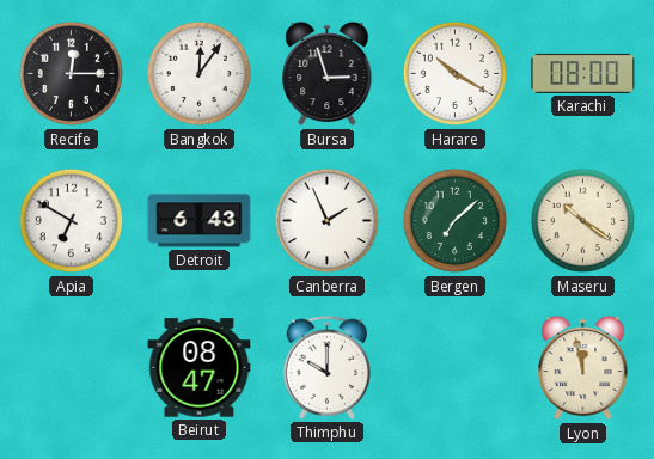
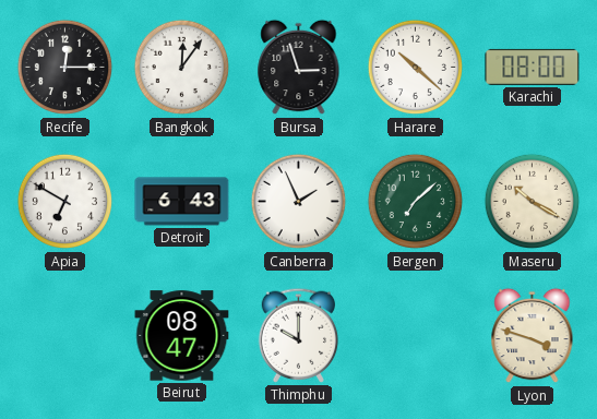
Harare: 10:20 -> 10:22
Maseru: 10:21 -> 10:20
Lyon: 11:58 -> 3:48
